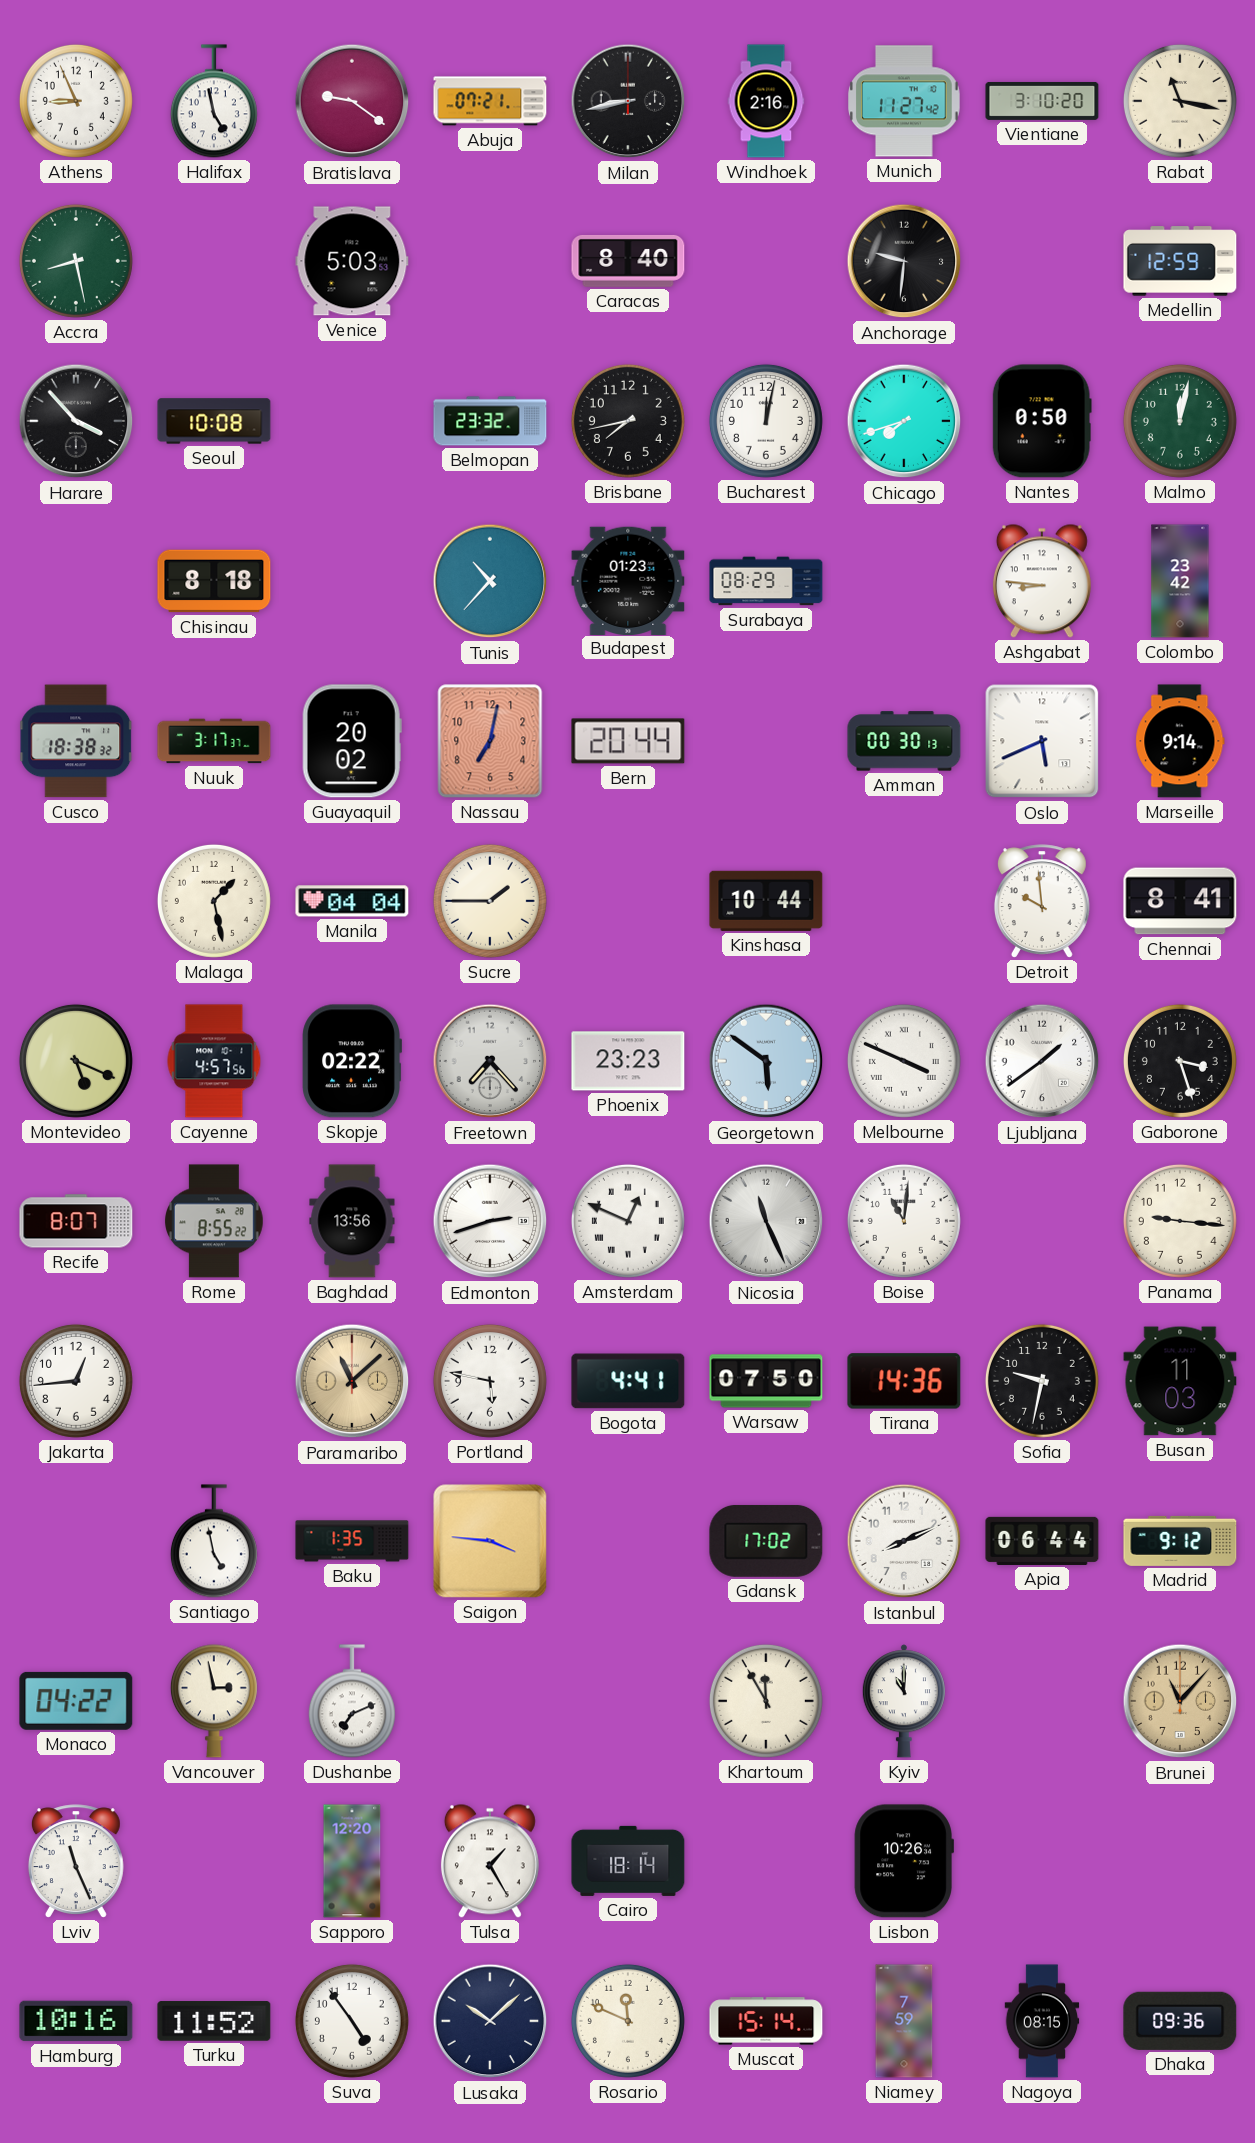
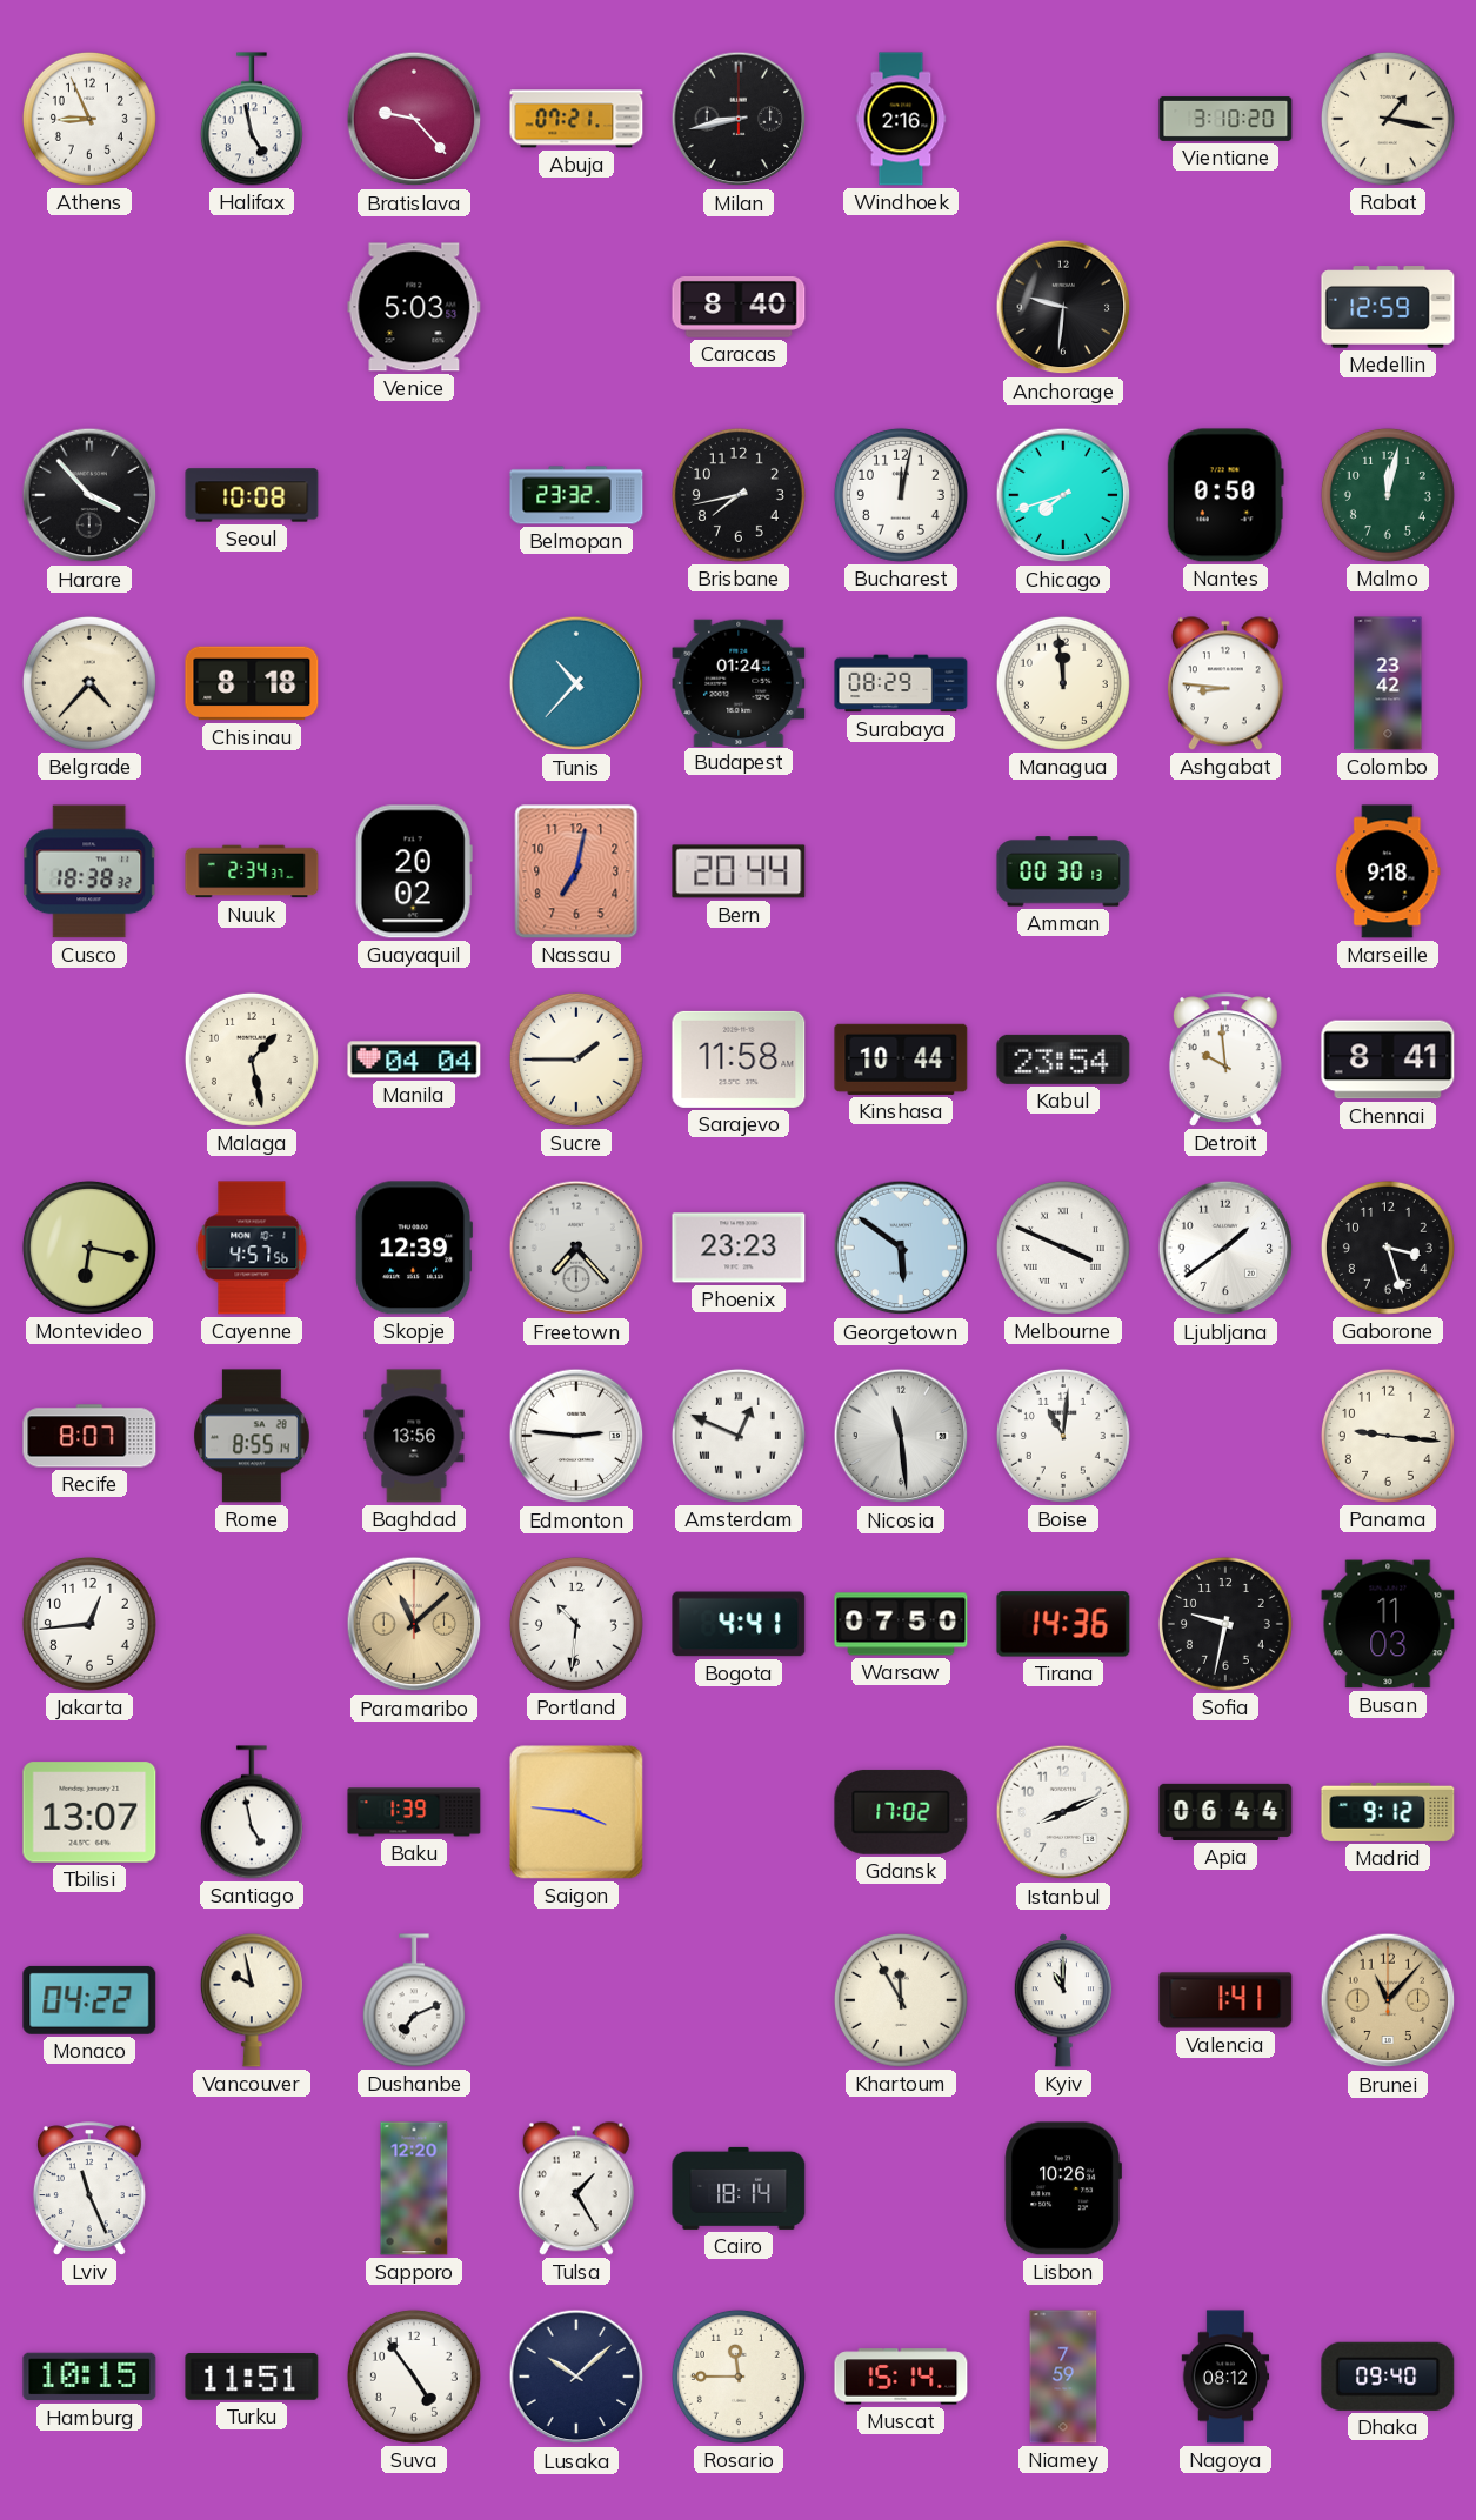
Bratislava: 9:21 -> 9:23
Munich: 11:27 -> none
Rabat: 11:17 -> 1:17
Accra: 8:28 -> none
Belgrade: none -> 4:37
Budapest: 01:23 -> 01:24
Managua: none -> 11:59
Nuuk: 3:17 -> 2:34
Oslo: 5:41 -> none
Marseille: 9:14 -> 9:18
Sarajevo: none -> 11:58
Kabul: none -> 23:54
Montevideo: 5:19 -> 6:17
Skopje: 02:22 -> 12:39
Rome: 8:55:22 -> 8:55:14
Edmonton: 2:42 -> 2:46
Nicosia: 11:26 -> 11:29
Portland: 5:47 -> 10:31
Tbilisi: none -> 13:07
Baku: 1:35 -> 1:39
Vancouver: 2:58 -> 9:58
Valencia: none -> 1:41
Hamburg: 10:16 -> 10:15
Turku: 11:52 -> 11:51
Rosario: 11:49 -> 11:45
Nagoya: 08:15 -> 08:12
Dhaka: 09:36 -> 09:40
